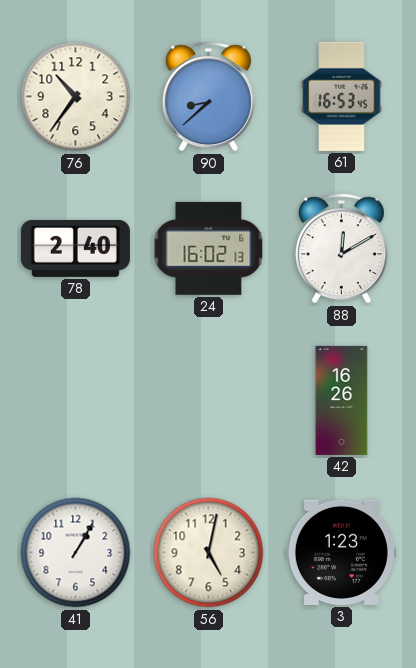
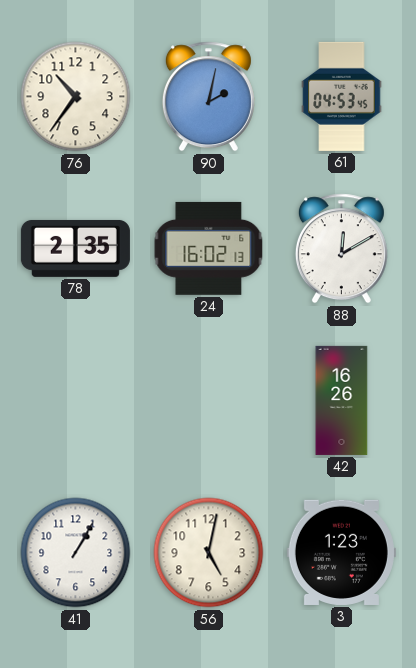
90: 8:38 -> 2:02
61: 16:53 -> 04:53
78: 2:40 -> 2:35
